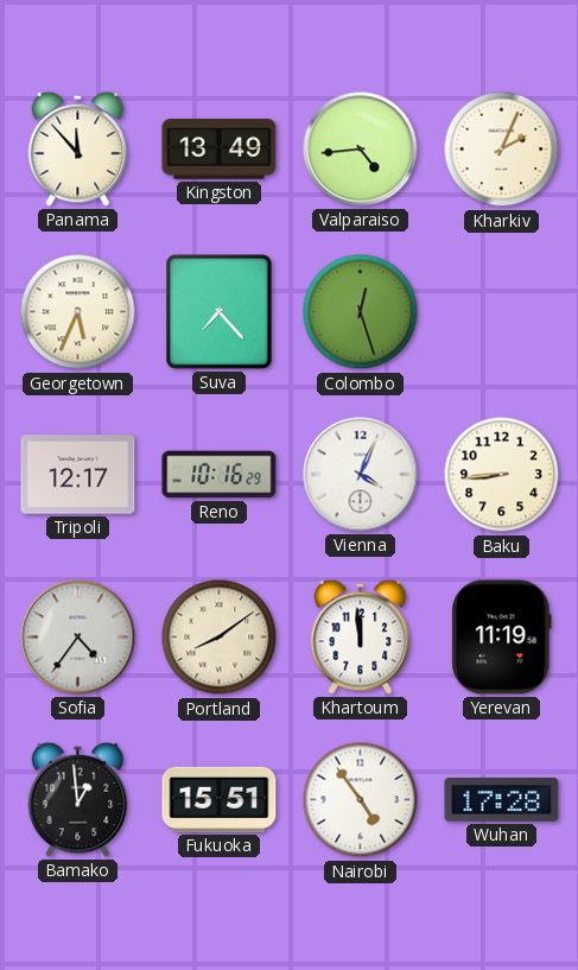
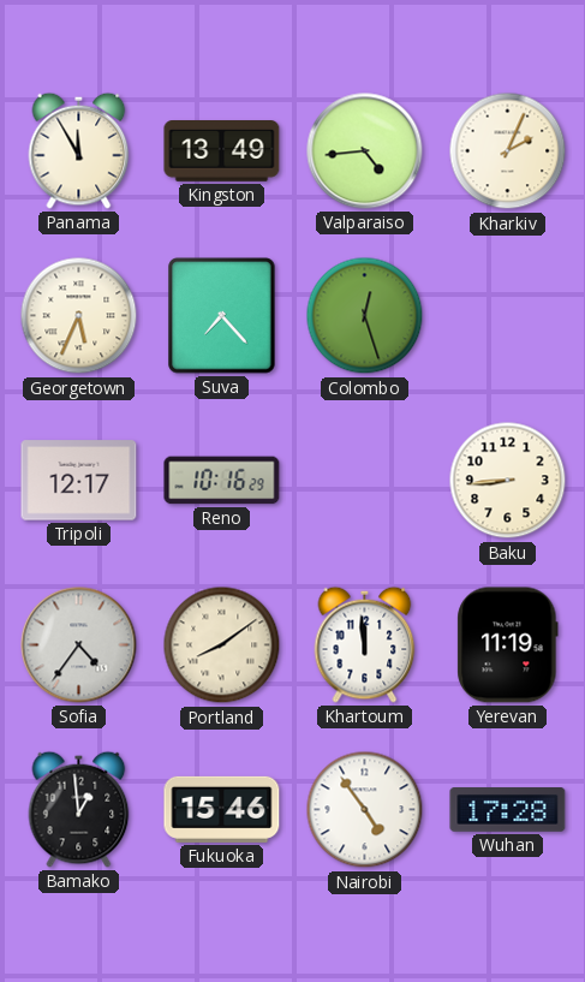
Panama: 11:53 -> 11:55
Vienna: 4:04 -> none
Fukuoka: 15:51 -> 15:46
